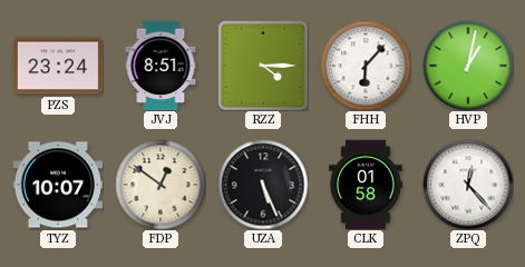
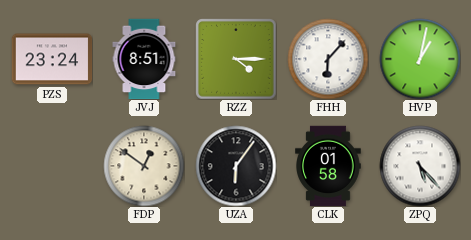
TYZ: 10:07 -> none
UZA: 5:26 -> 6:06
ZPQ: 12:23 -> 5:23
